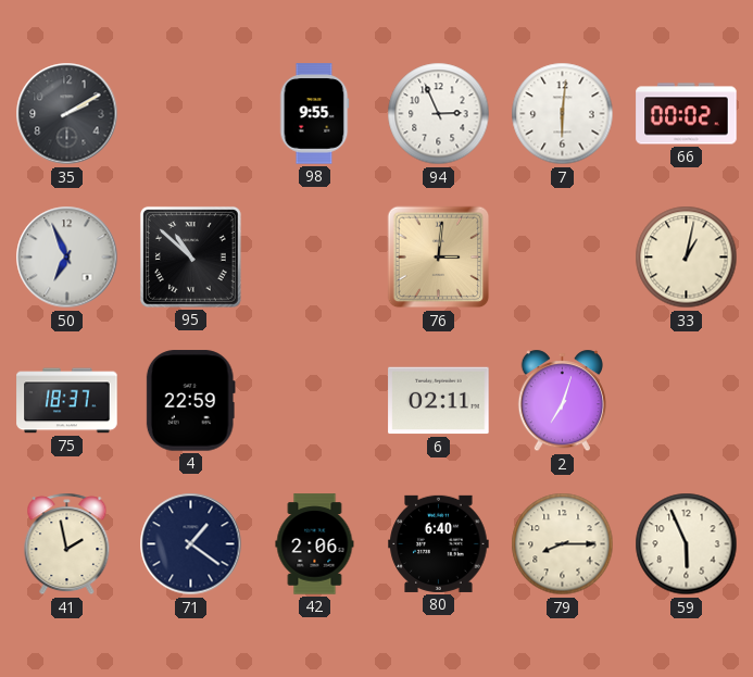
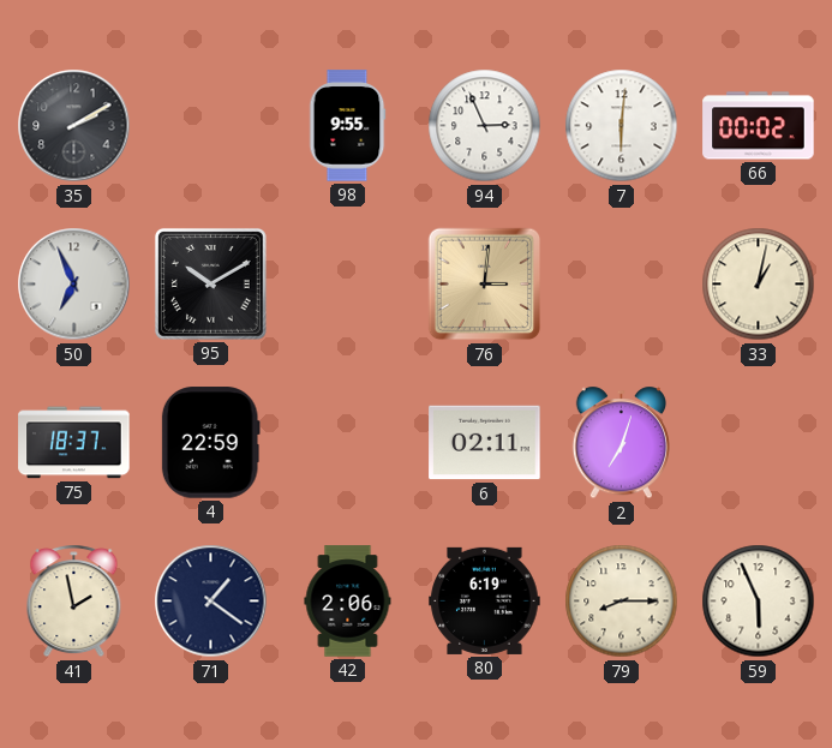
95: 10:52 -> 10:10
80: 6:40 -> 6:19
